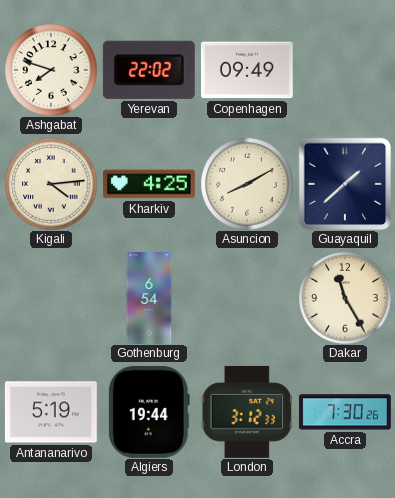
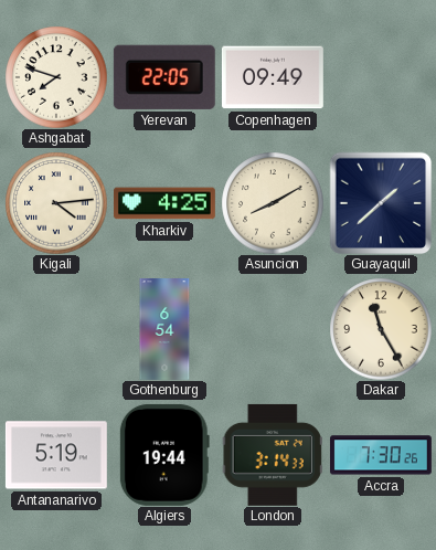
Yerevan: 22:02 -> 22:05
London: 3:12 -> 3:14
